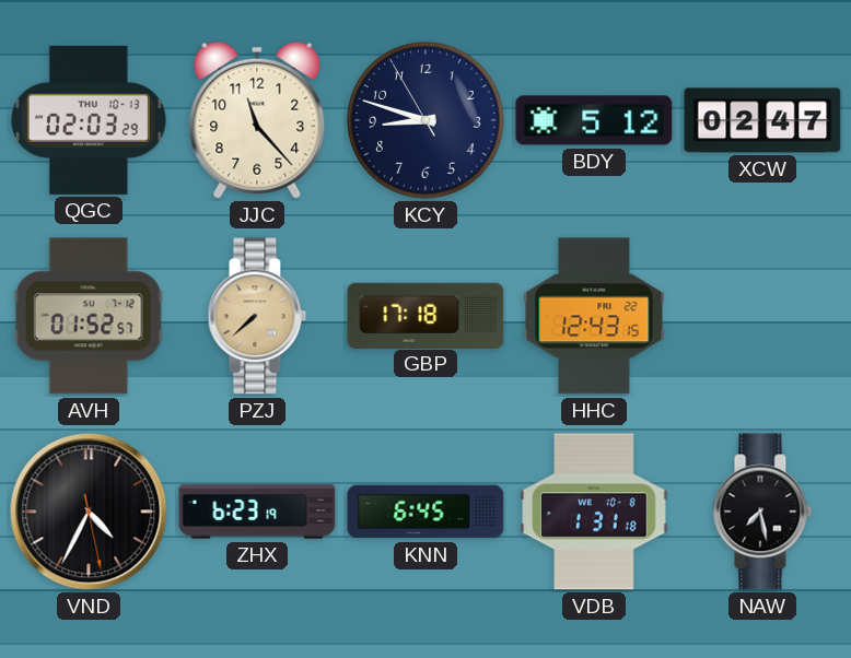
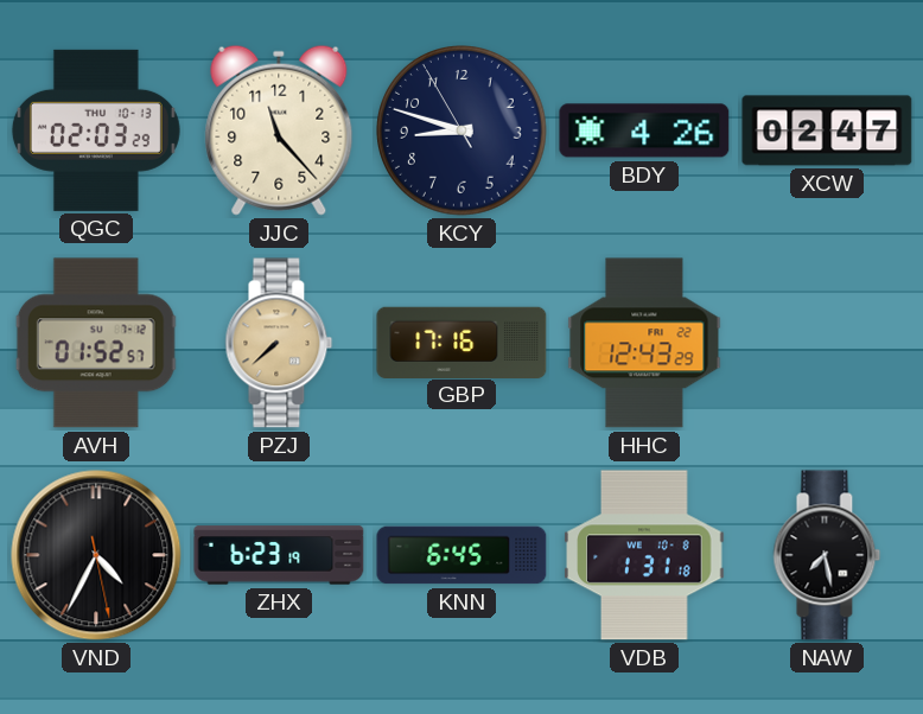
BDY: 5:12 -> 4:26
GBP: 17:18 -> 17:16
HHC: 12:43:15 -> 12:43:29
